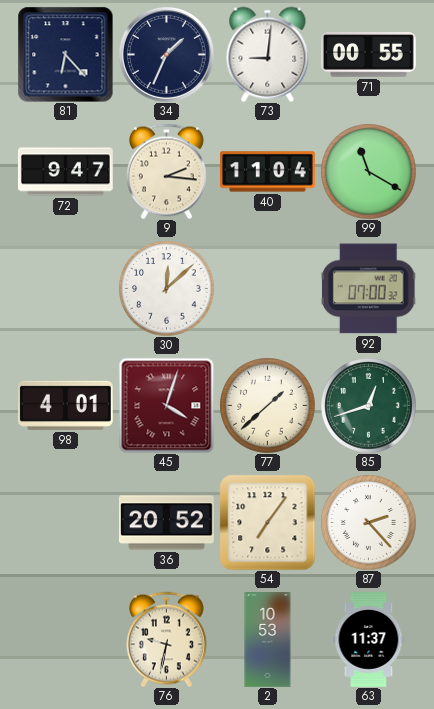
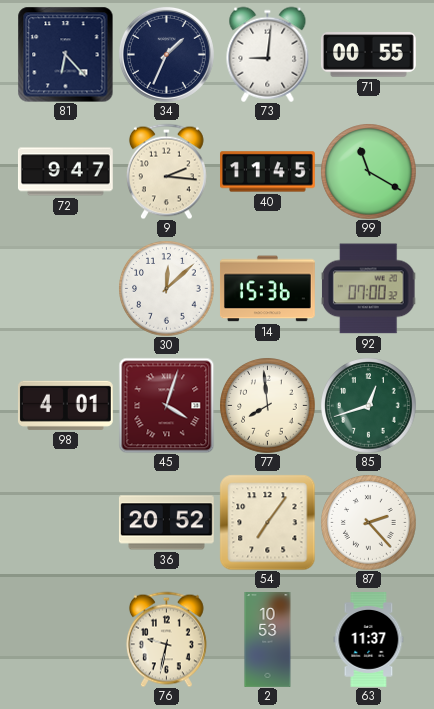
40: 11:04 -> 11:45
14: none -> 15:36
77: 1:38 -> 7:59
